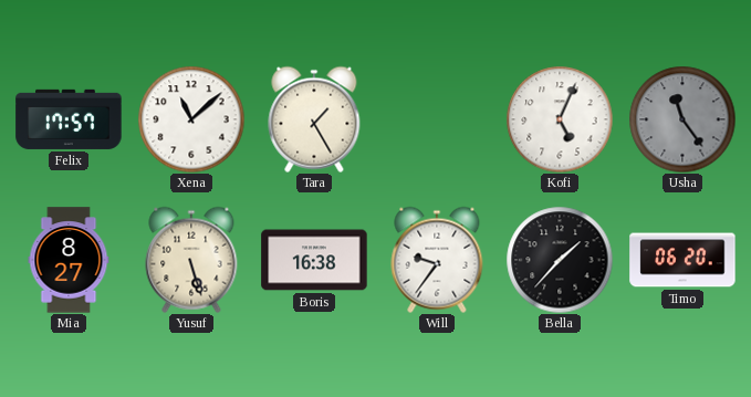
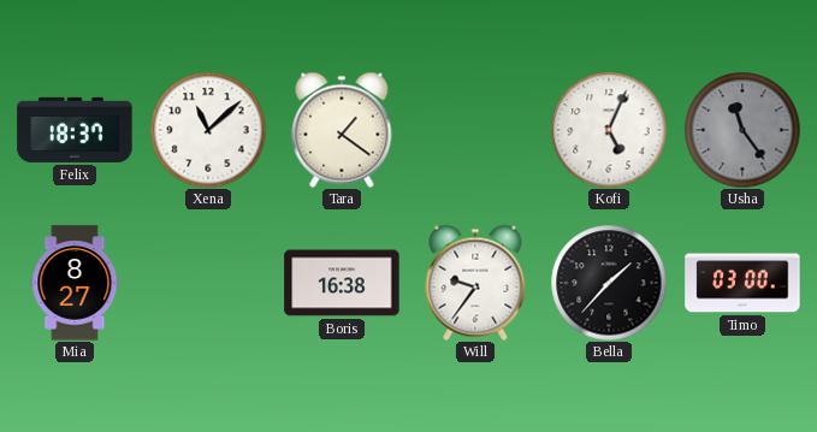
Felix: 17:57 -> 18:37
Tara: 1:25 -> 1:21
Yusuf: 5:27 -> none
Timo: 06:20 -> 03:00
